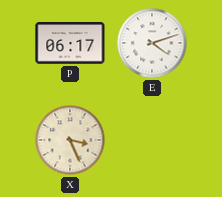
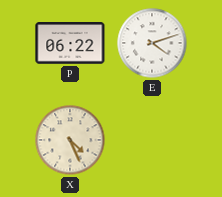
P: 06:17 -> 06:22
X: 3:26 -> 4:26
